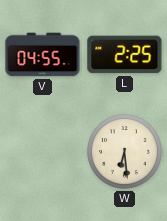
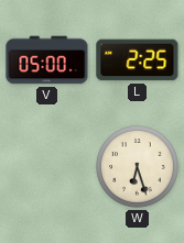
V: 04:55 -> 05:00
W: 6:29 -> 6:27
